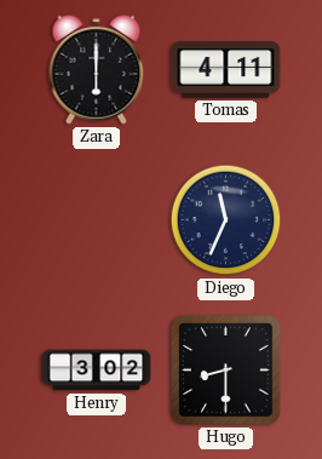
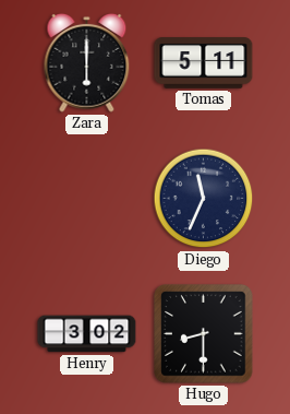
Tomas: 4:11 -> 5:11
